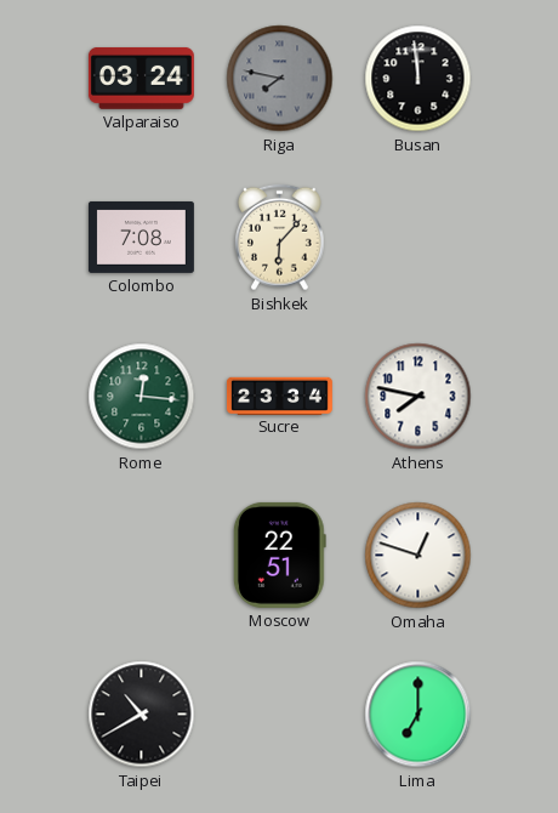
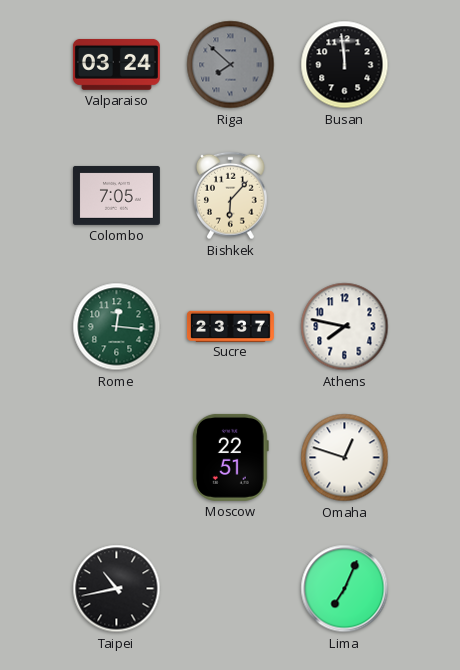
Riga: 7:47 -> 7:52
Colombo: 7:08 -> 7:05
Sucre: 23:34 -> 23:37
Taipei: 10:40 -> 10:43
Lima: 7:00 -> 7:04
